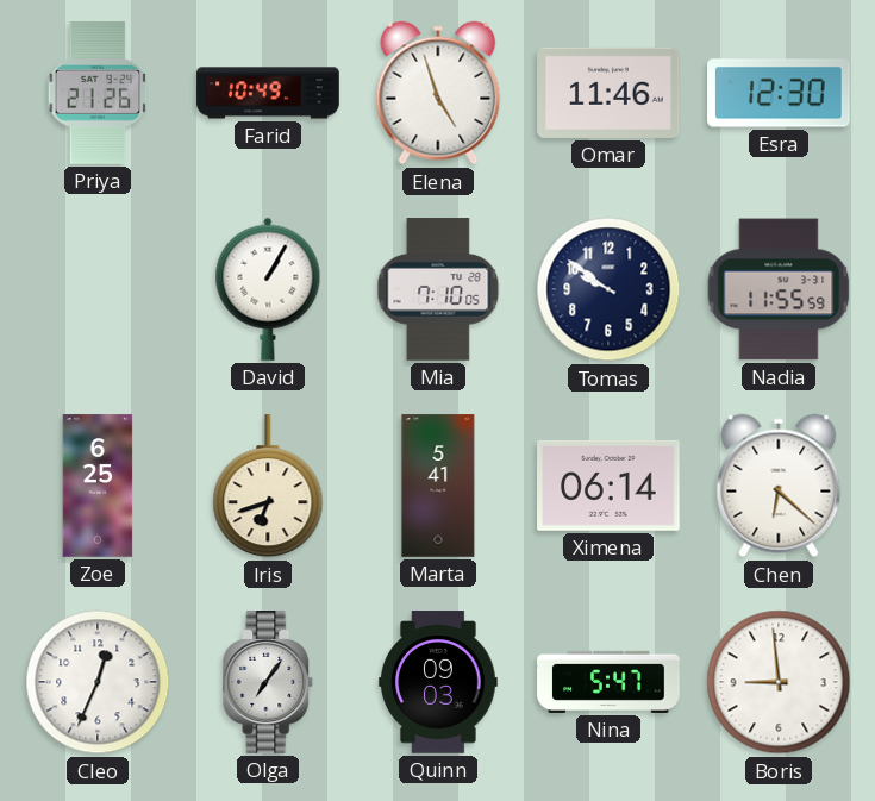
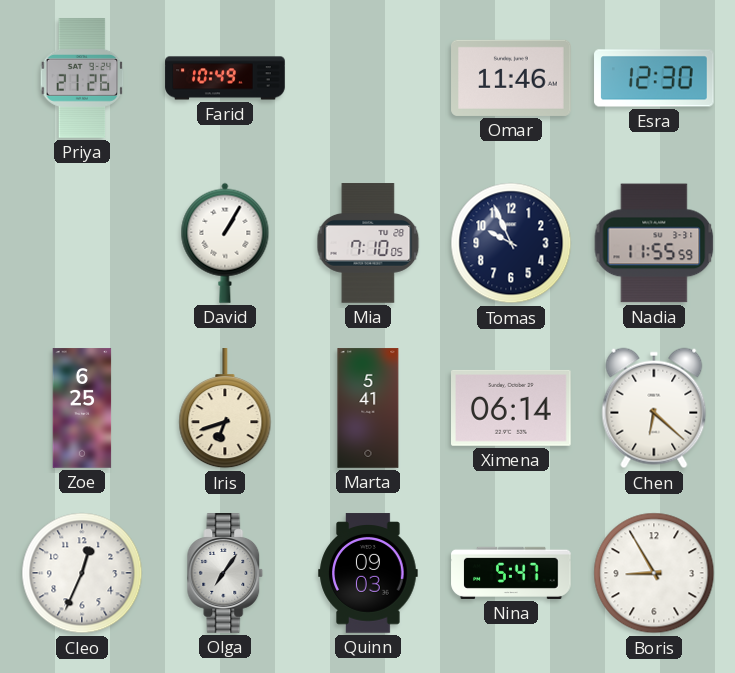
Elena: 4:57 -> none
Tomas: 9:51 -> 9:56
Boris: 8:59 -> 8:55
